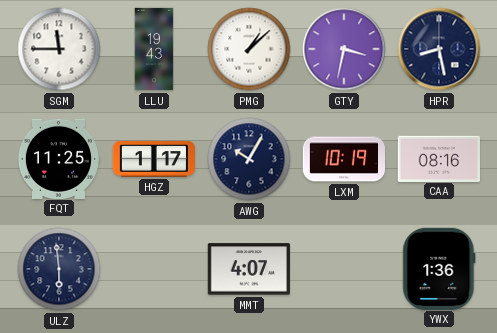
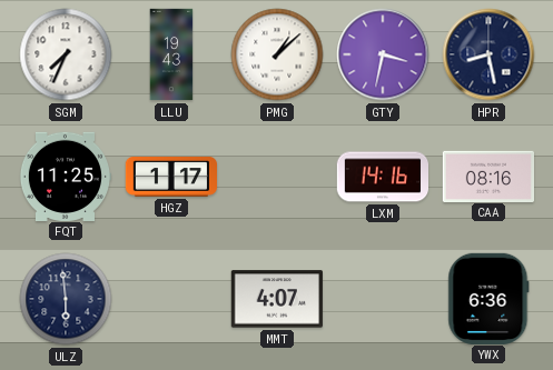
SGM: 11:45 -> 7:34
AWG: 10:05 -> none
LXM: 10:19 -> 14:16
YWX: 1:36 -> 6:36
